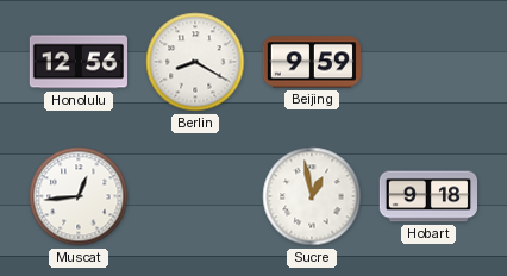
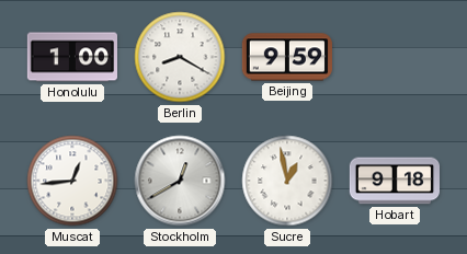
Honolulu: 12:56 -> 1:00
Stockholm: none -> 12:40
